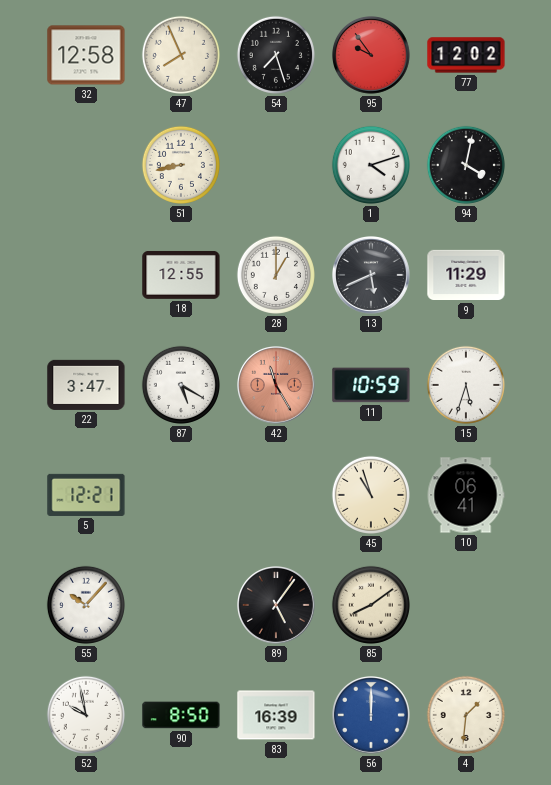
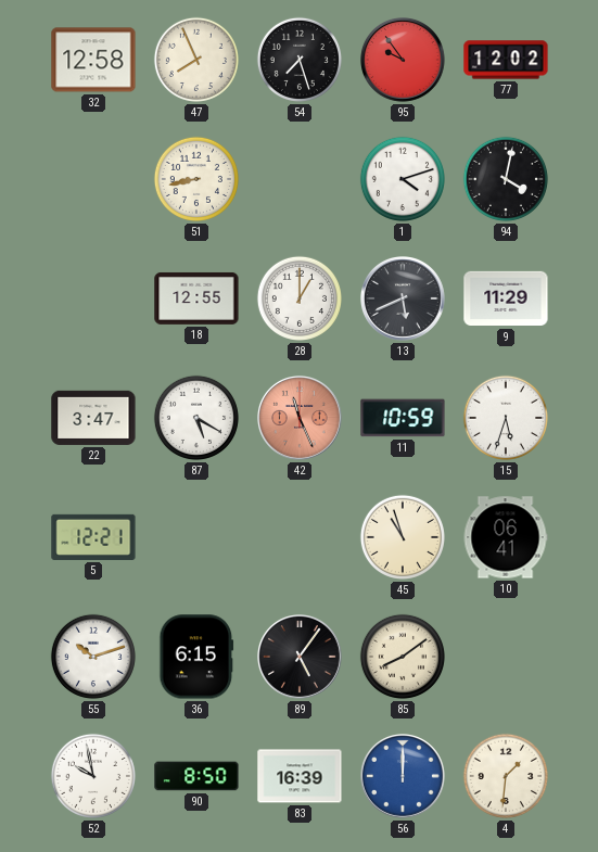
42: 11:25 -> 11:26
55: 10:07 -> 10:12
36: none -> 6:15
